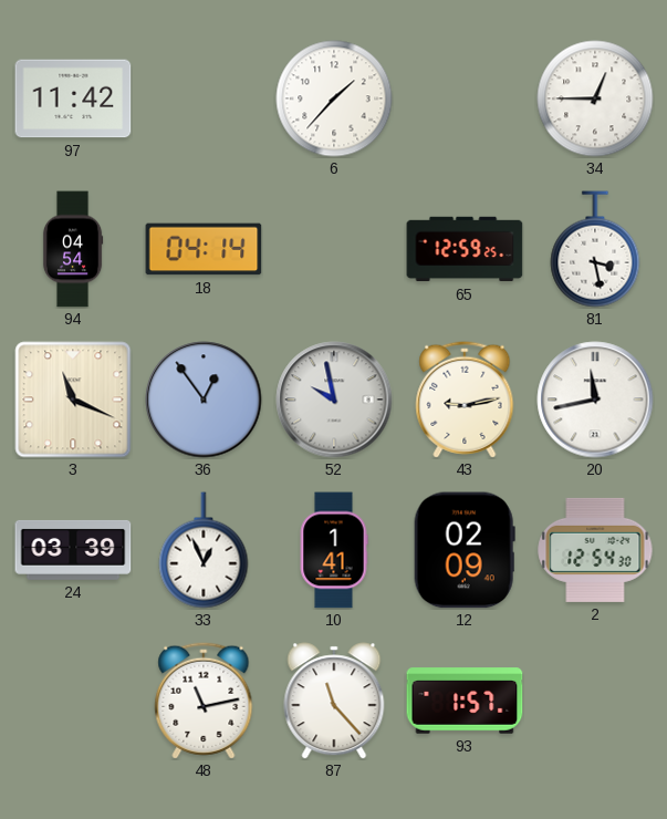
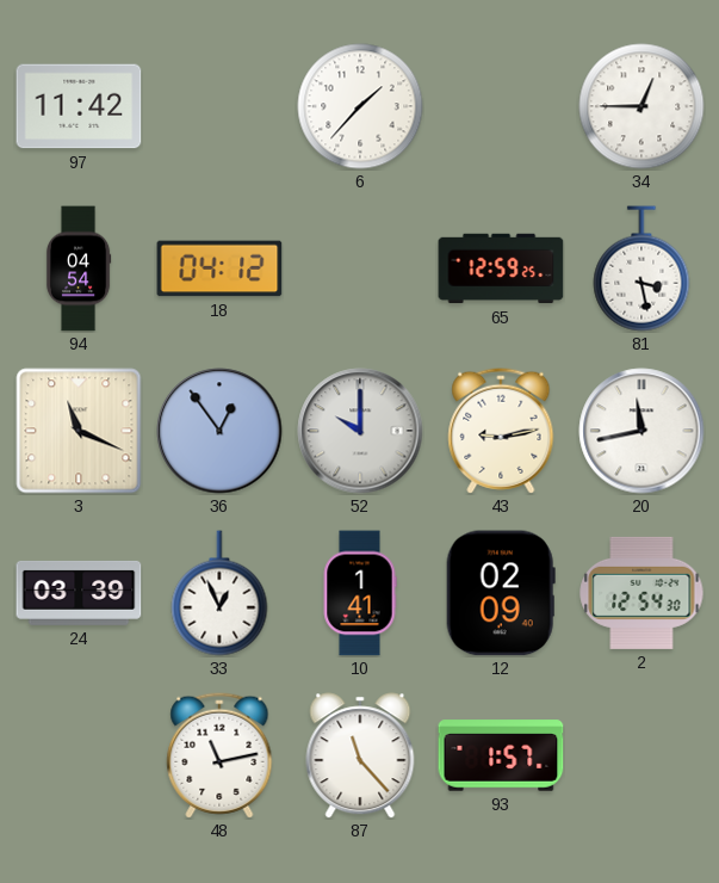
18: 04:14 -> 04:12
52: 9:58 -> 10:00
